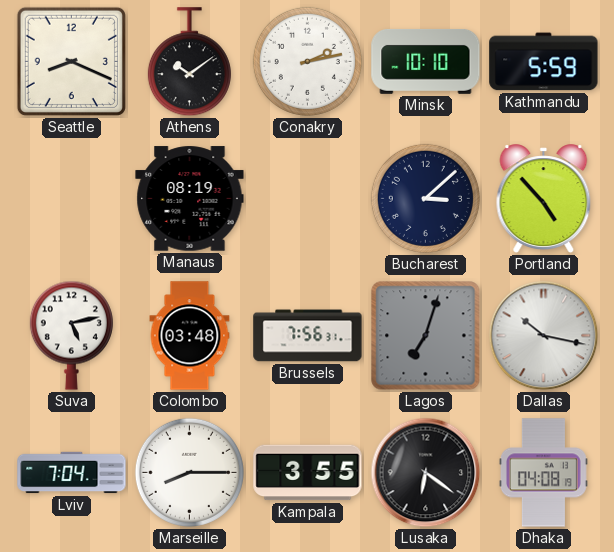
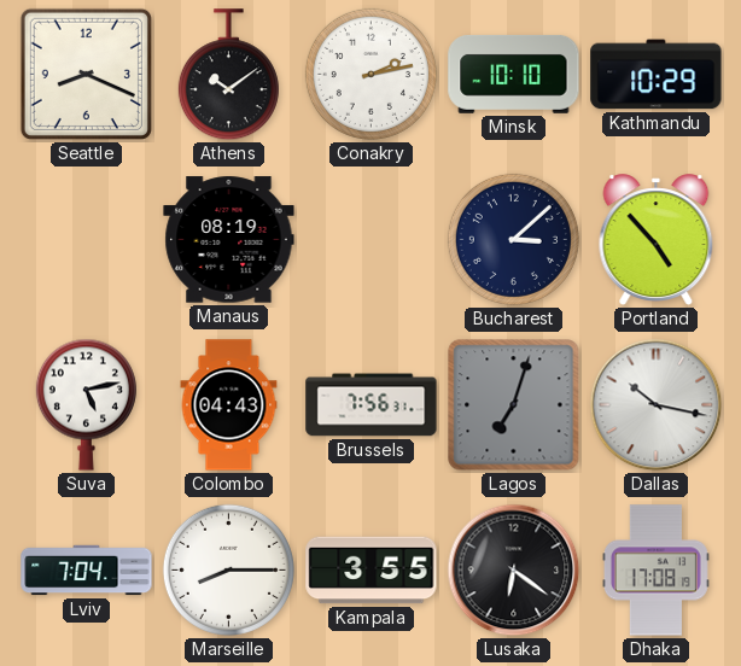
Kathmandu: 5:59 -> 10:29
Colombo: 03:48 -> 04:43
Dhaka: 04:08 -> 17:08
